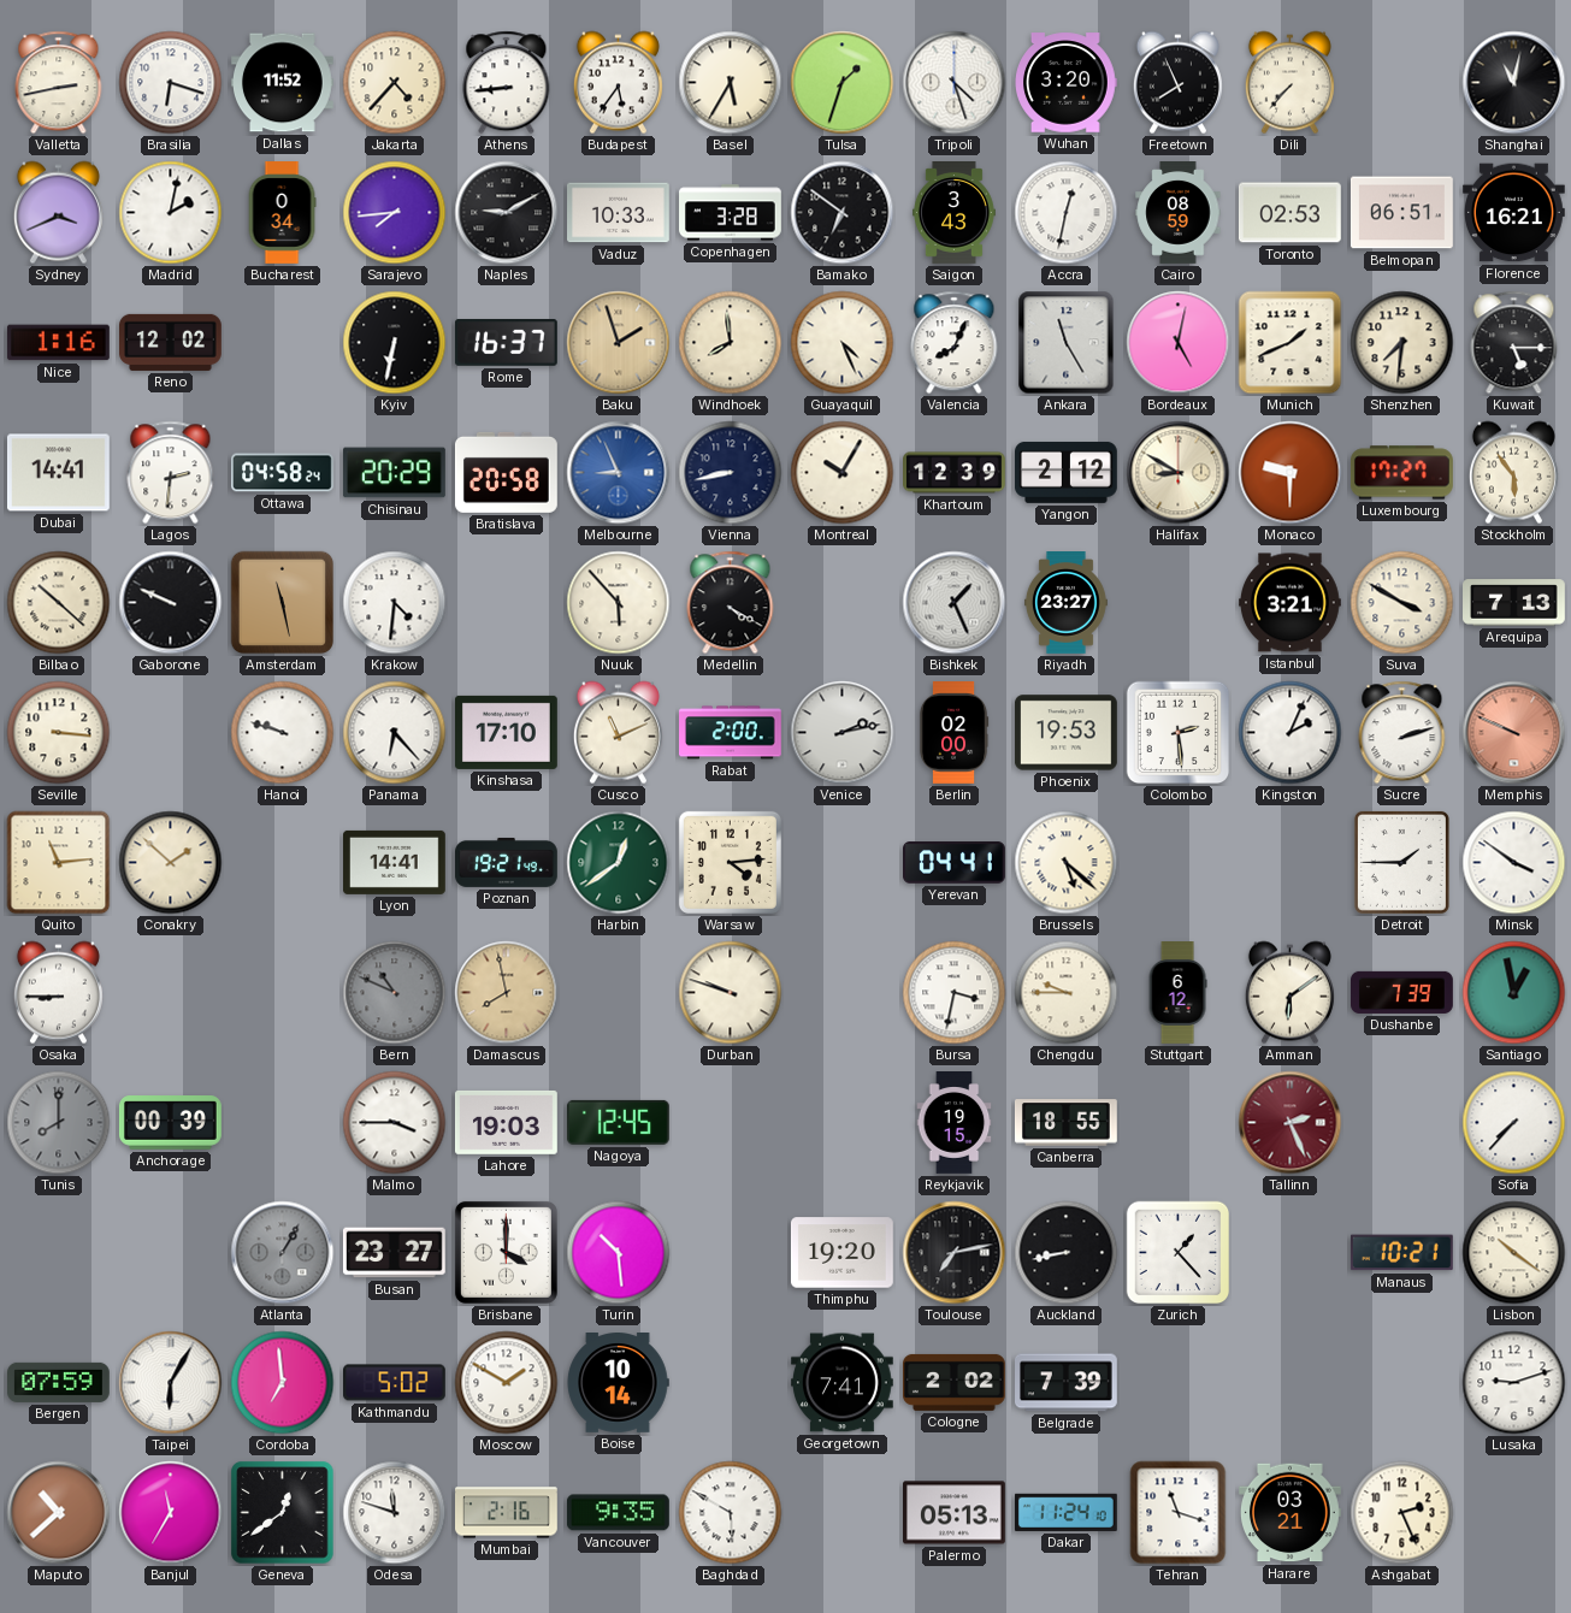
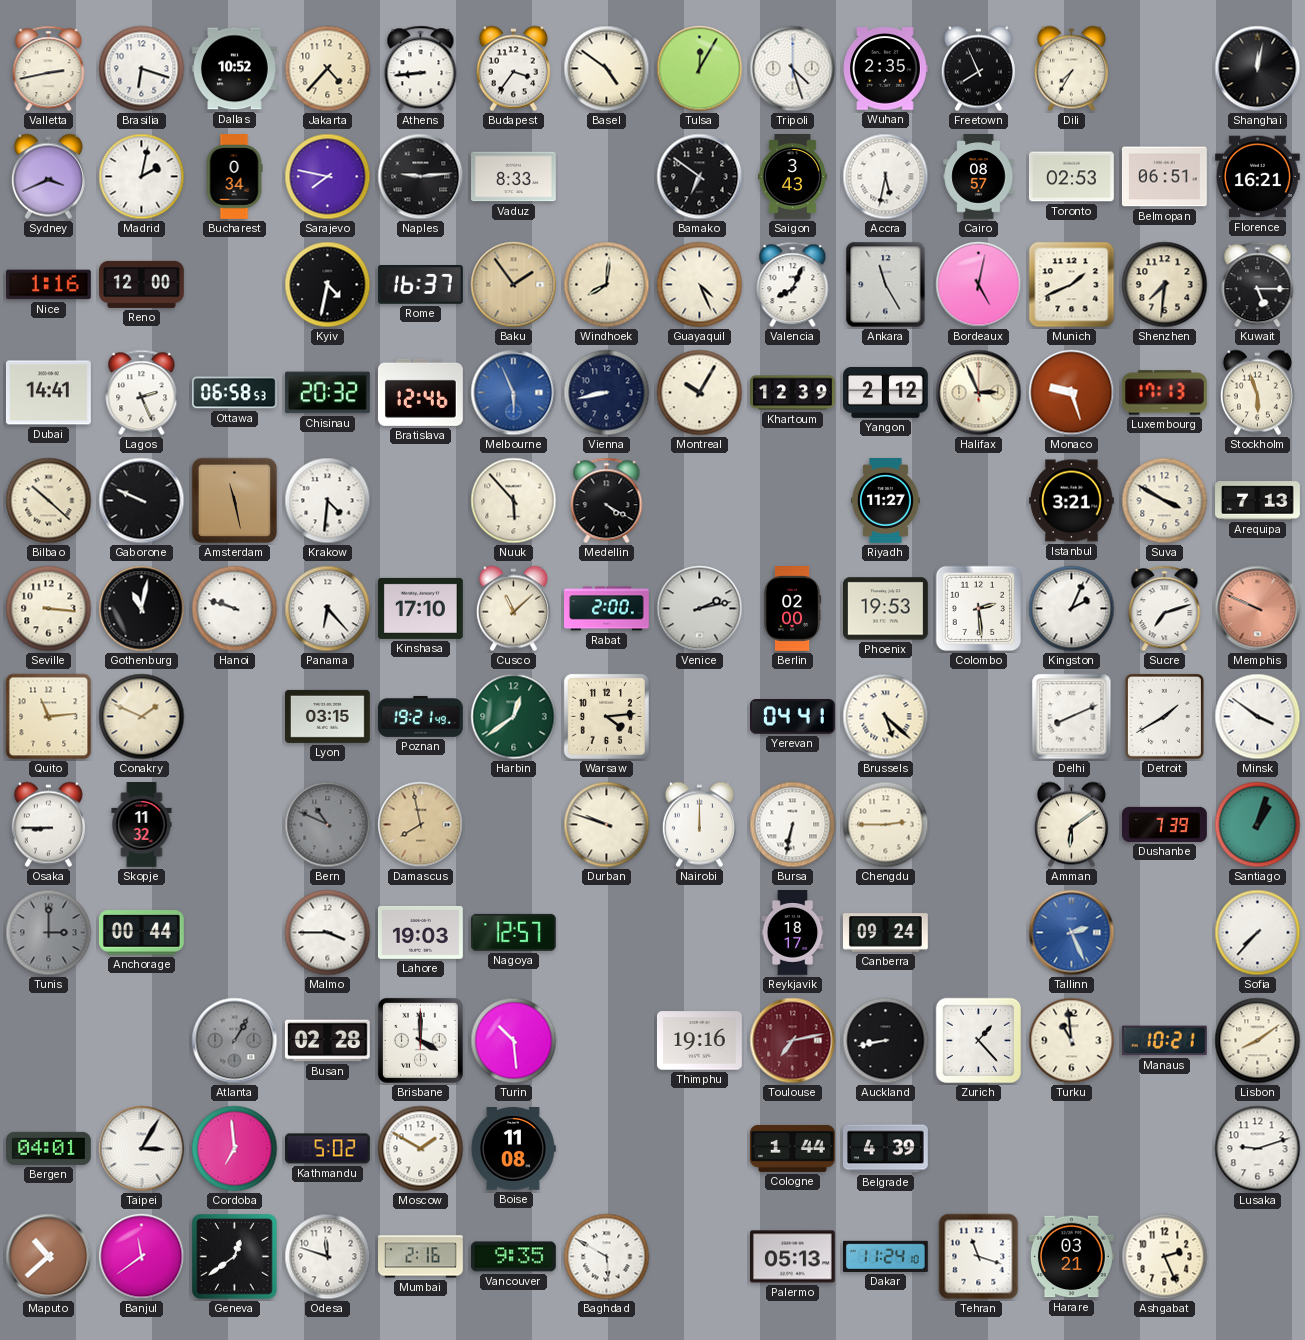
Dallas: 11:52 -> 10:52
Budapest: 5:36 -> 3:36
Basel: 5:35 -> 4:51
Tulsa: 1:33 -> 12:05
Wuhan: 3:20 -> 2:35
Dili: 7:37 -> 7:35
Shanghai: 11:02 -> 12:02
Sarajevo: 7:44 -> 7:47
Naples: 9:10 -> 9:14
Vaduz: 10:33 -> 8:33
Copenhagen: 3:28 -> none
Accra: 12:32 -> 5:32
Cairo: 08:59 -> 08:57
Reno: 12:02 -> 12:00
Kyiv: 6:32 -> 4:32
Baku: 1:57 -> 1:54
Windhoek: 7:59 -> 8:01
Lagos: 2:31 -> 2:26
Ottawa: 04:58 -> 06:58
Chisinau: 20:29 -> 20:32
Bratislava: 20:58 -> 12:46
Melbourne: 8:56 -> 5:56
Halifax: 8:50 -> 2:56
Monaco: 9:30 -> 9:27
Luxembourg: 17:27 -> 17:13
Stockholm: 5:54 -> 5:57
Bishkek: 1:26 -> none
Riyadh: 23:27 -> 11:27
Gothenburg: none -> 11:02
Cusco: 11:11 -> 11:08
Sucre: 2:12 -> 7:12
Conakry: 1:52 -> 1:49
Lyon: 14:41 -> 03:15
Delhi: none -> 8:11
Detroit: 1:45 -> 1:40
Skopje: none -> 11:32
Nairobi: none -> 12:00
Bursa: 3:32 -> 6:32
Chengdu: 9:45 -> 2:45
Stuttgart: 6:12 -> none
Santiago: 12:58 -> 1:03
Tunis: 8:00 -> 3:00
Anchorage: 00:39 -> 00:44
Nagoya: 12:45 -> 12:57
Reykjavik: 19:15 -> 18:17
Canberra: 18:55 -> 09:24
Tallinn dial: burgundy -> blue
Busan: 23:27 -> 02:28
Thimphu: 19:20 -> 19:16
Toulouse dial: black -> burgundy
Turku: none -> 10:59
Lisbon: 10:21 -> 8:09
Bergen: 07:59 -> 04:01
Taipei: 6:05 -> 3:05
Boise: 10:14 -> 11:08
Georgetown: 7:41 -> none
Cologne: 2:02 -> 1:44
Belgrade: 7:39 -> 4:39
Banjul: 11:35 -> 11:39
